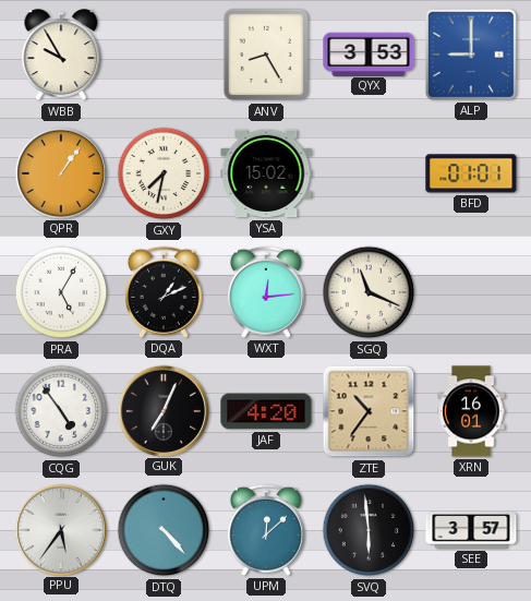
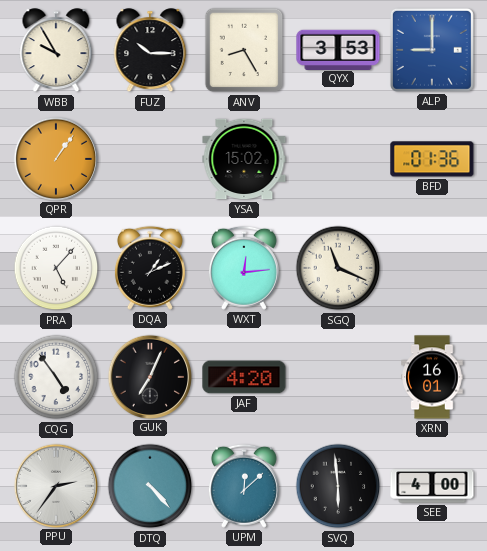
FUZ: none -> 10:15
GXY: 7:32 -> none
BFD: 01:01 -> 01:36
PRA: 5:05 -> 5:07
ZTE: 10:36 -> none
PPU: 5:36 -> 2:36
SEE: 3:57 -> 4:00
